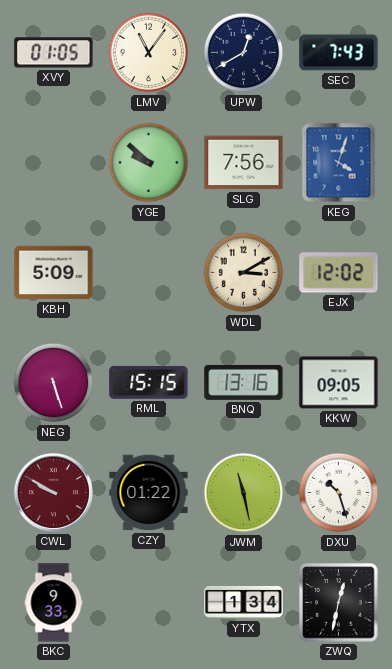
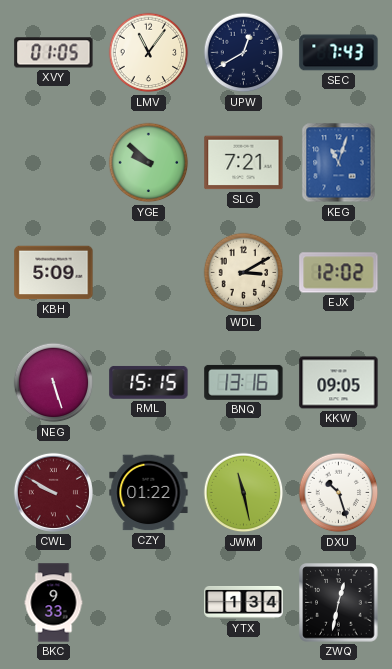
SLG: 7:56 -> 7:21
KEG: 4:03 -> 11:03
